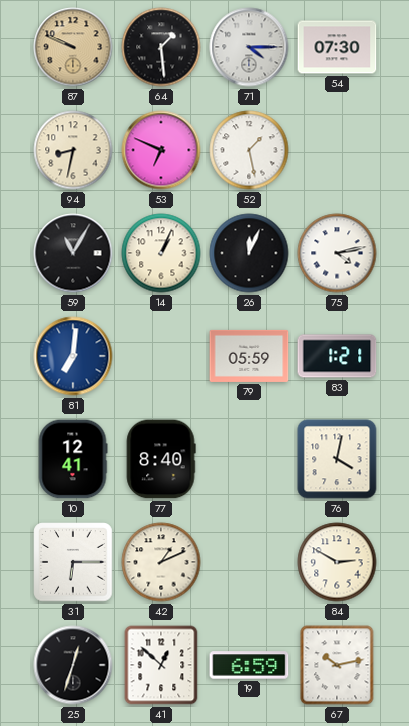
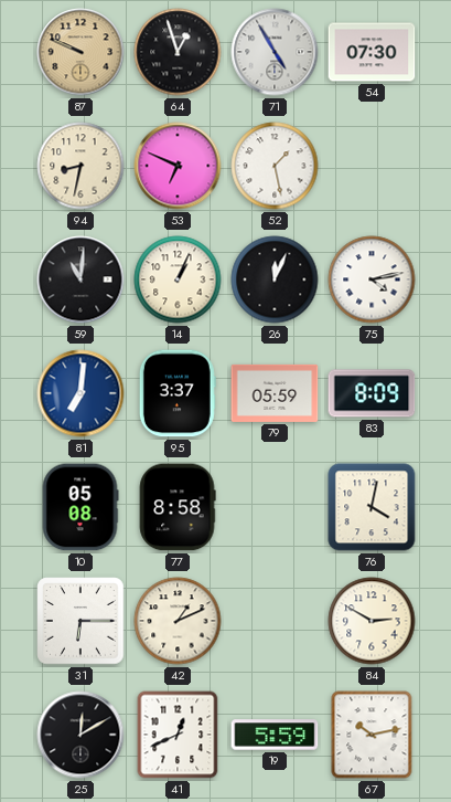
64: 1:29 -> 12:57
71: 4:15 -> 4:55
59: 11:05 -> 11:01
95: none -> 3:37
83: 1:21 -> 8:09
10: 12:41 -> 05:08
77: 8:40 -> 8:58
25: 12:33 -> 12:10
41: 12:52 -> 12:41
19: 6:59 -> 5:59
